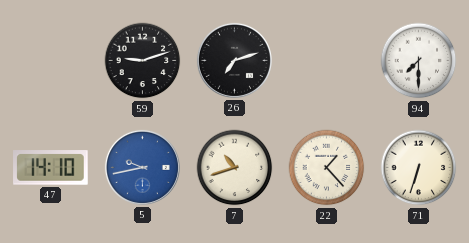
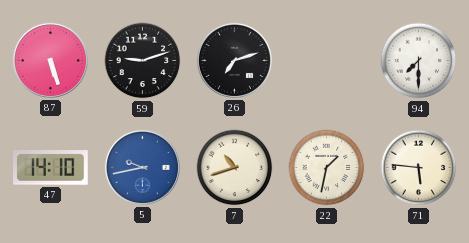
87: none -> 5:27
22: 1:23 -> 1:32
71: 6:33 -> 5:46
